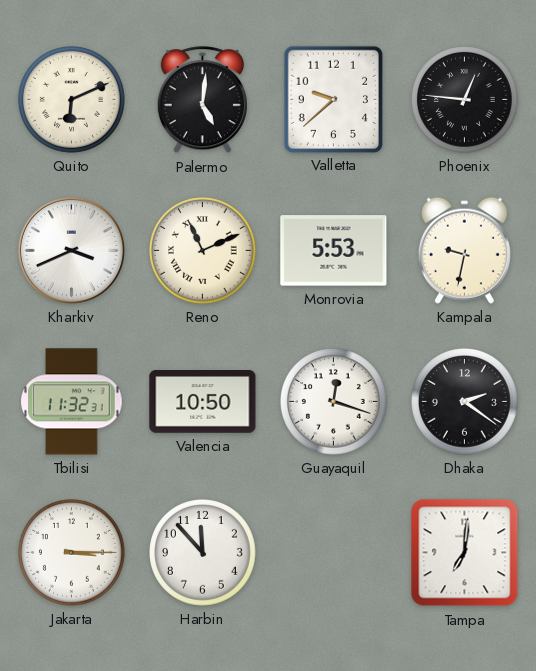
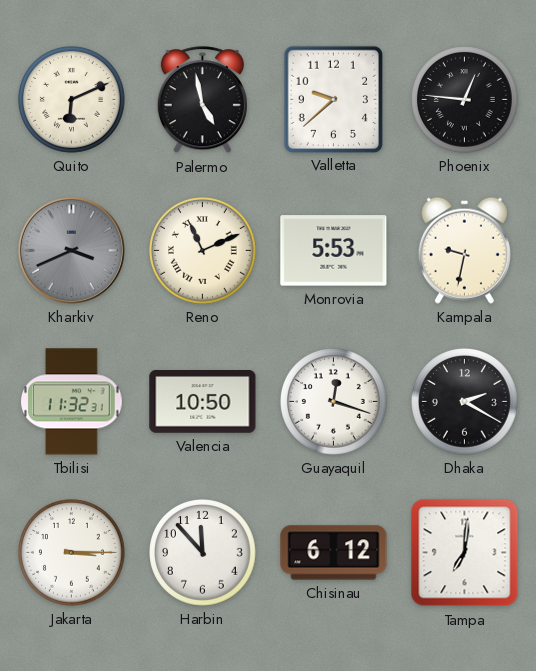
Palermo: 5:01 -> 4:58
Kharkiv dial: white -> grey
Dhaka: 2:21 -> 2:20
Chisinau: none -> 6:12
